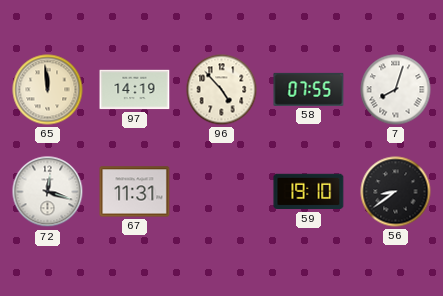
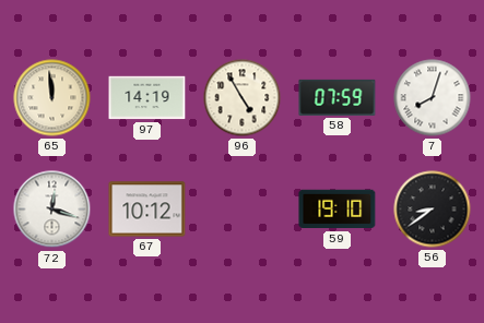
96: 4:53 -> 4:55
58: 07:55 -> 07:59
67: 11:31 -> 10:12
